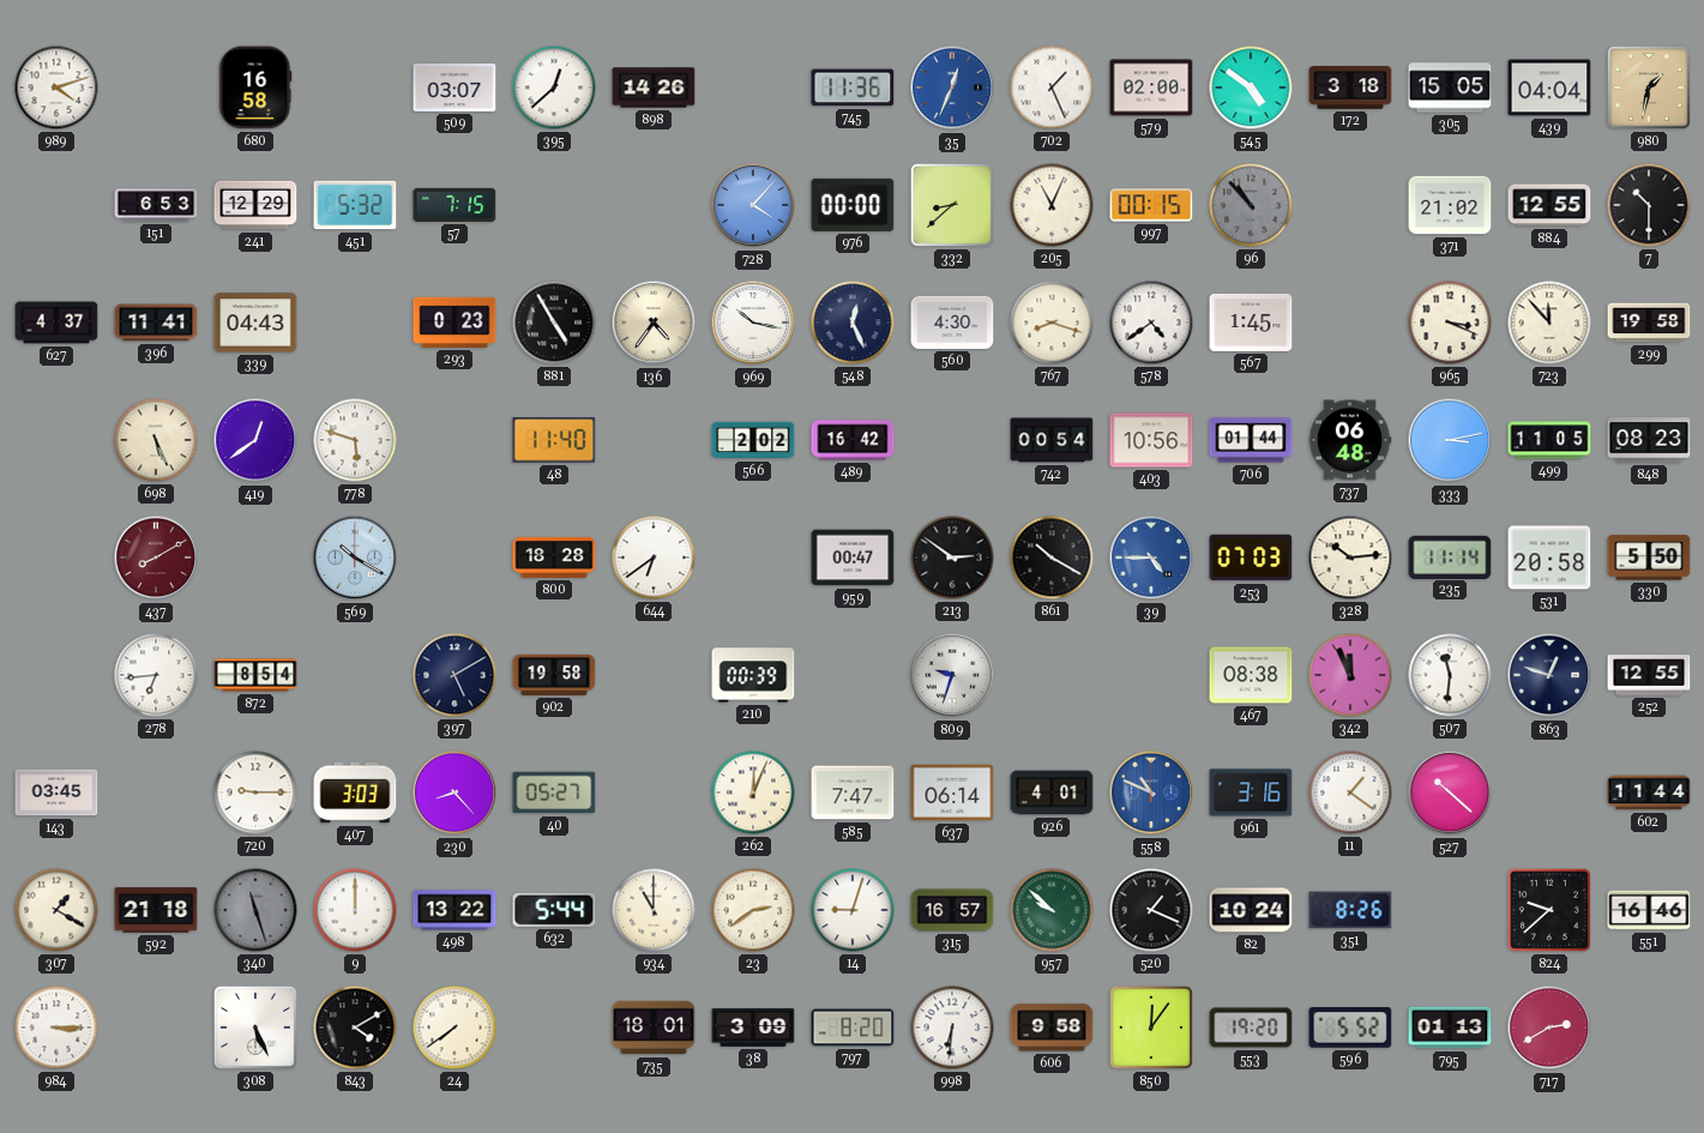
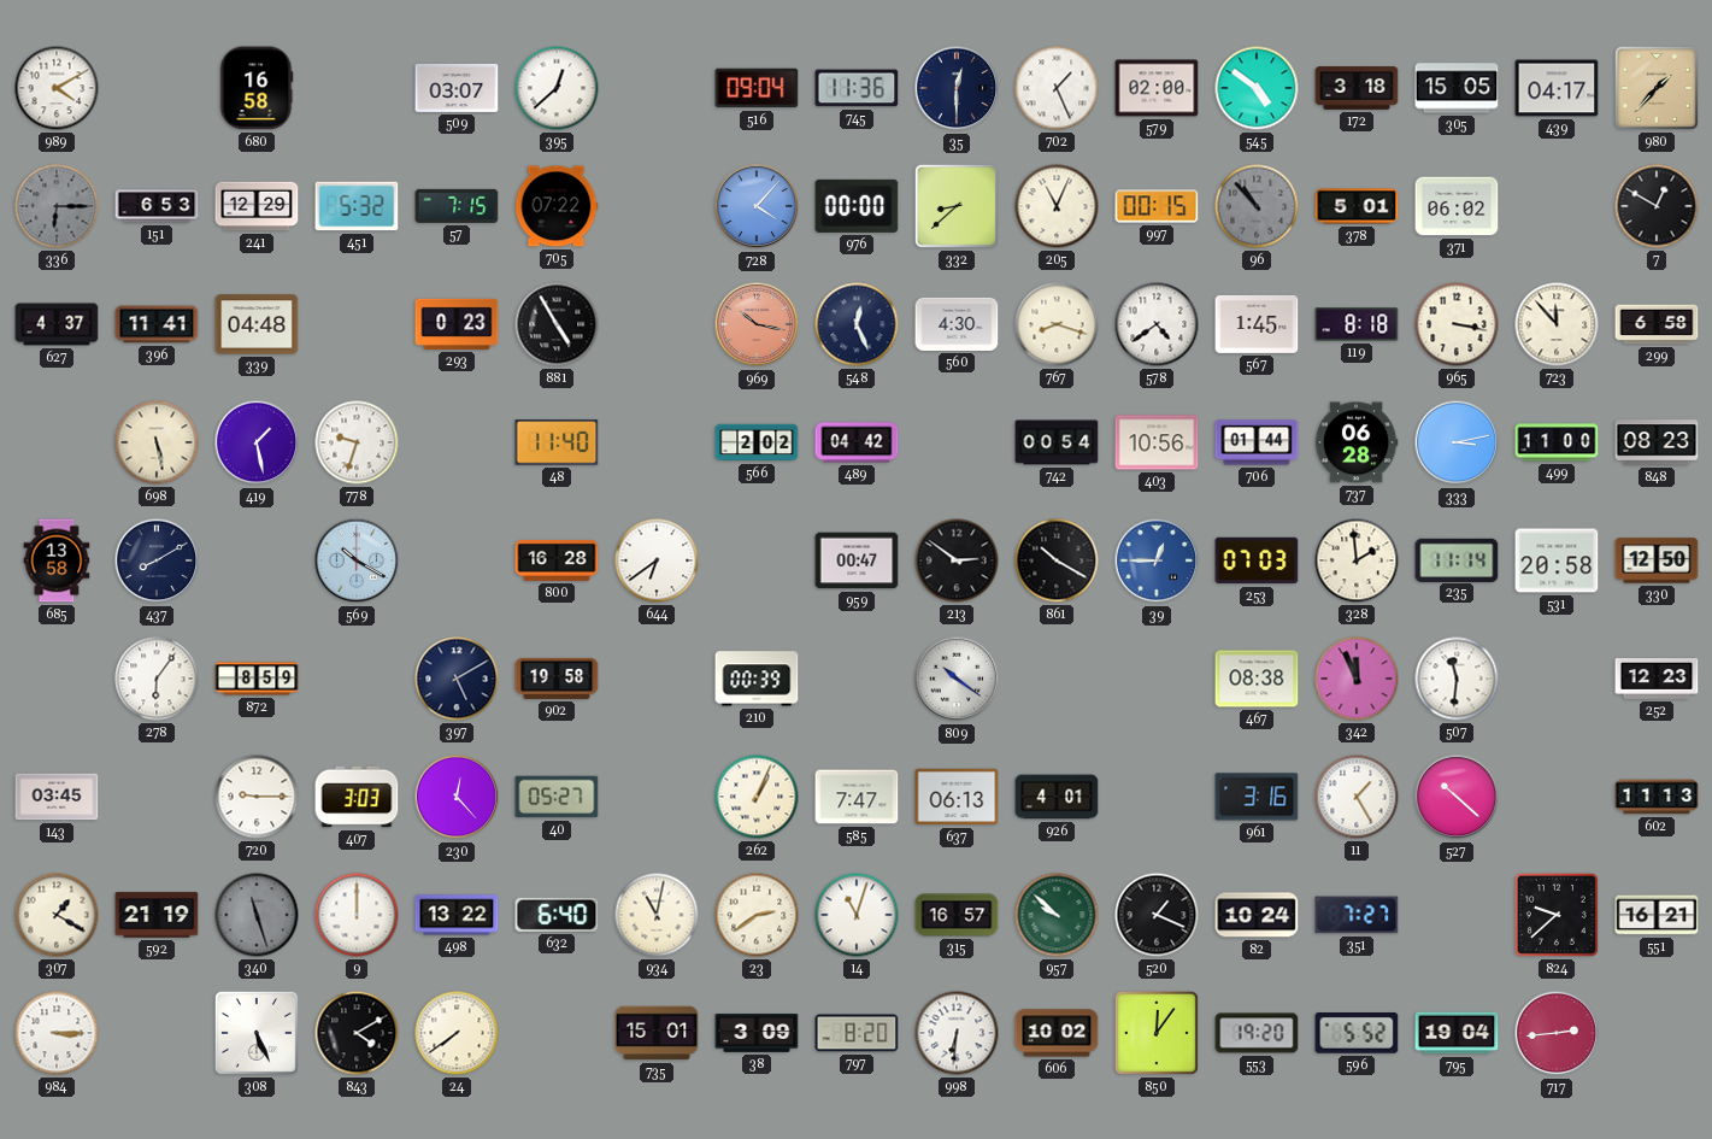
989: 4:12 -> 4:10
898: 14:26 -> none
516: none -> 09:04
35: 12:34 -> 12:30
35 dial: blue -> navy
439: 04:04 -> 04:17
980: 1:32 -> 1:37
336: none -> 6:15
705: none -> 07:22
378: none -> 5:01
371: 21:02 -> 06:02
884: 12:55 -> none
7: 10:30 -> 12:50
339: 04:43 -> 04:48
136: 4:36 -> none
969 dial: white -> salmon
119: none -> 8:18
965: 3:19 -> 3:17
299: 19:58 -> 6:58
698: 5:26 -> 5:28
419: 12:39 -> 1:28
778: 5:48 -> 9:33
489: 16:42 -> 04:42
737: 06:48 -> 06:28
499: 11:05 -> 11:00
685: none -> 13:58
437 dial: burgundy -> navy
800: 18:28 -> 16:28
39: 4:45 -> 12:45
328: 10:14 -> 1:59
330: 5:50 -> 12:50
278: 6:44 -> 6:06
872: 8:54 -> 8:59
809: 9:33 -> 10:21
863: 12:48 -> none
252: 12:55 -> 12:23
230: 8:23 -> 12:23
262: 12:04 -> 1:04
637: 06:14 -> 06:13
558: 10:49 -> none
11: 1:21 -> 1:25
602: 11:44 -> 11:13
592: 21:18 -> 21:19
632: 5:44 -> 6:40
934: 11:00 -> 11:02
14: 9:03 -> 11:03
351: 8:26 -> 7:27
551: 16:46 -> 16:21
735: 18:01 -> 15:01
606: 9:58 -> 10:02
795: 01:13 -> 19:04
717: 2:40 -> 2:44
